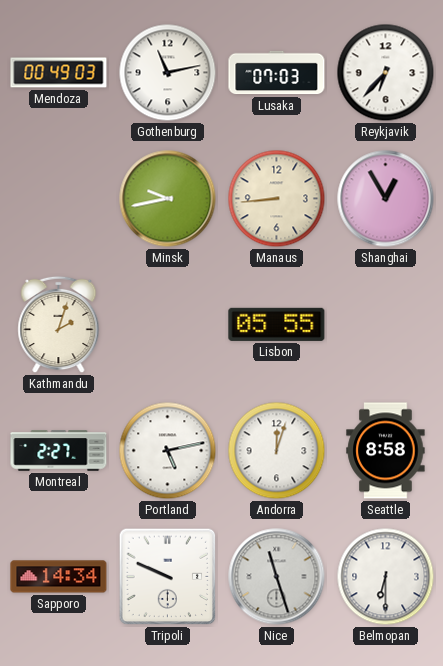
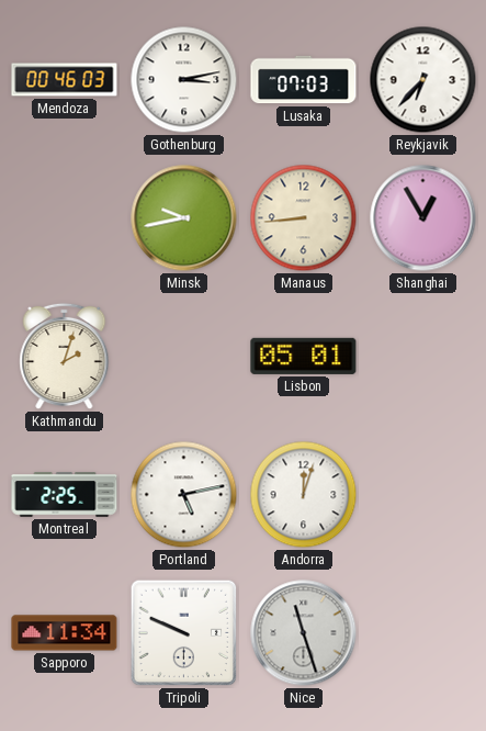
Mendoza: 00:49 -> 00:46
Gothenburg: 11:13 -> 3:13
Lisbon: 05:55 -> 05:01
Montreal: 2:27 -> 2:25
Seattle: 8:58 -> none
Sapporo: 14:34 -> 11:34
Belmopan: 6:30 -> none
